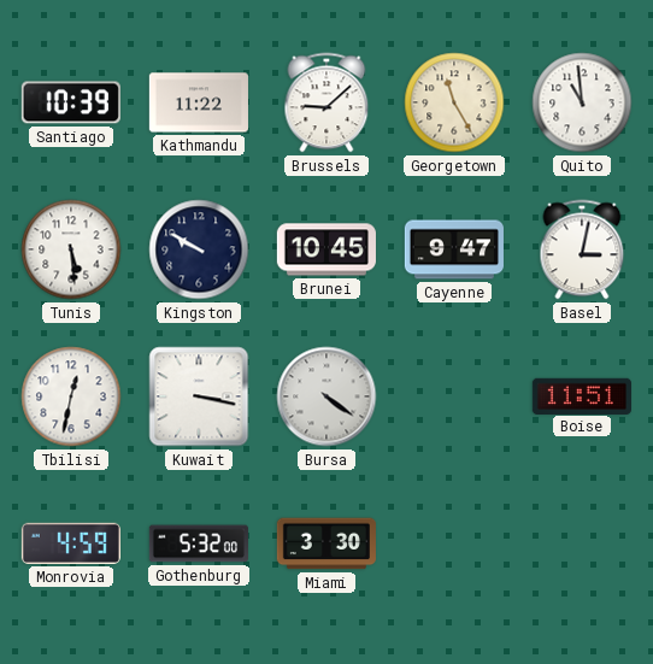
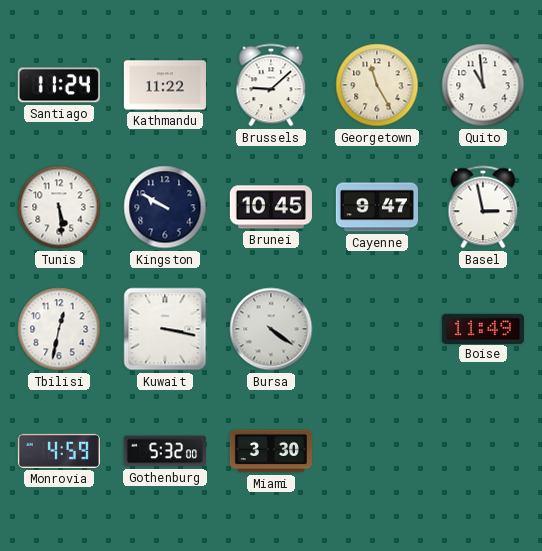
Santiago: 10:39 -> 11:24
Basel: 3:02 -> 2:58
Boise: 11:51 -> 11:49
